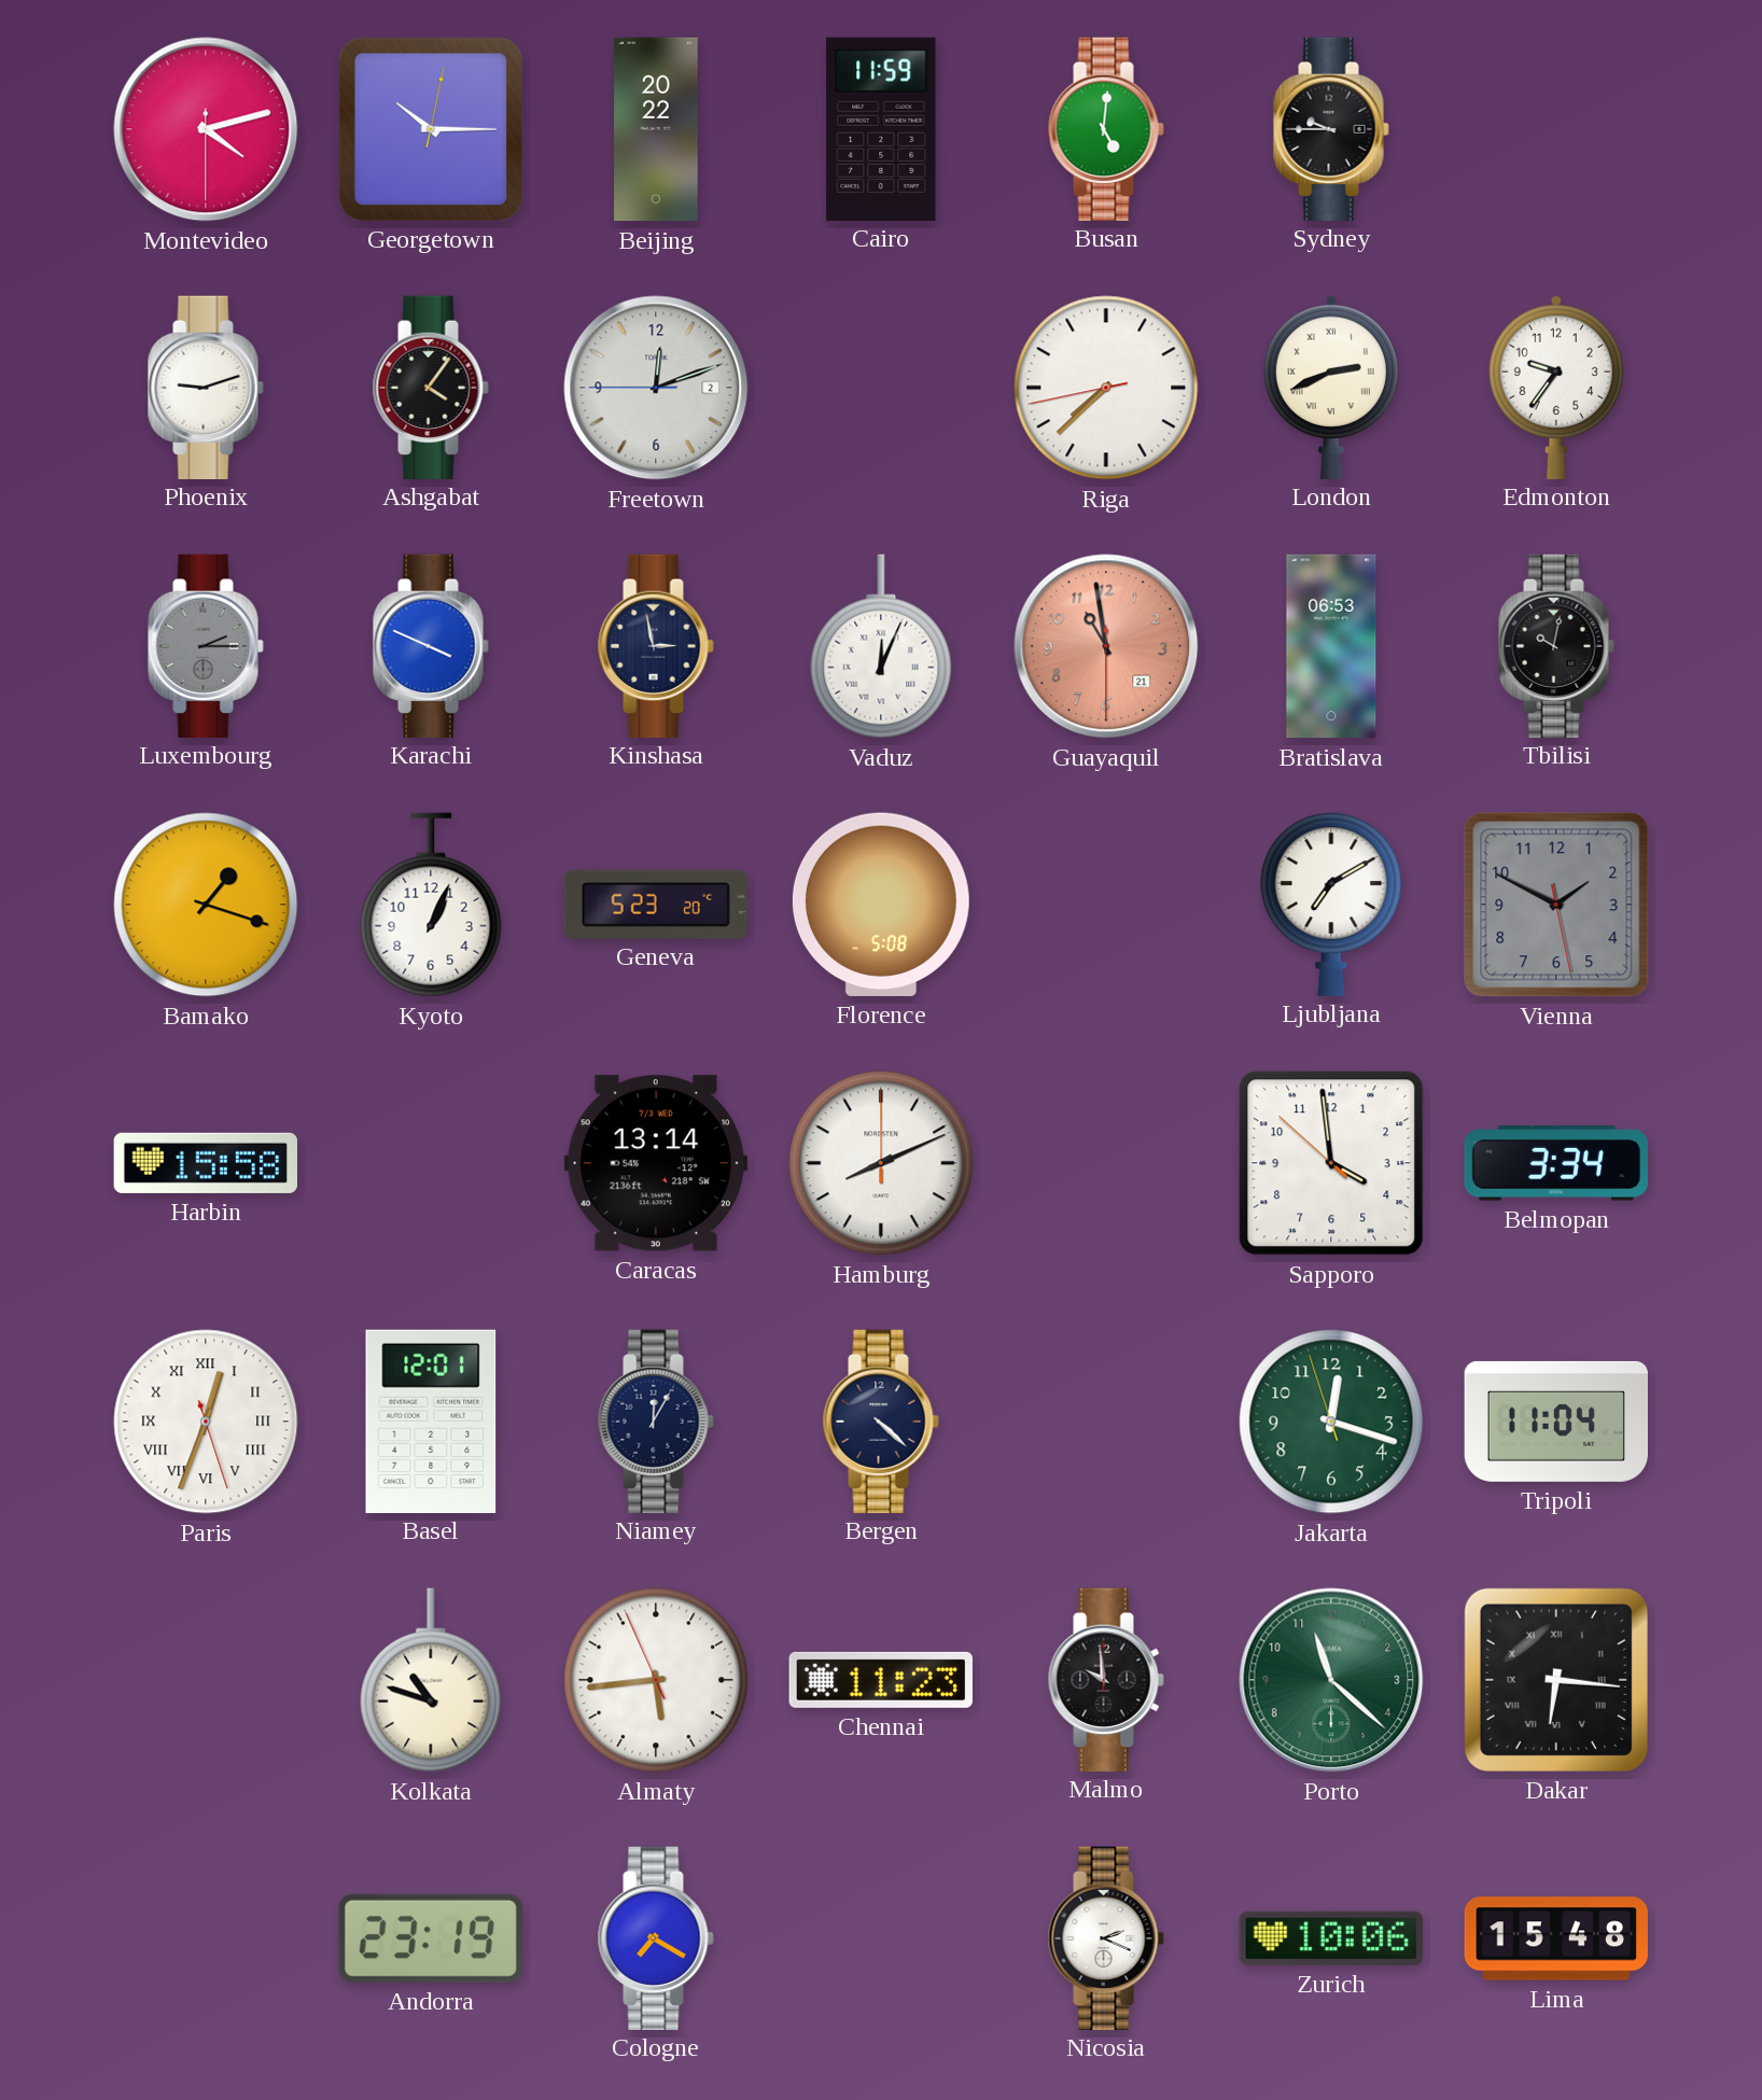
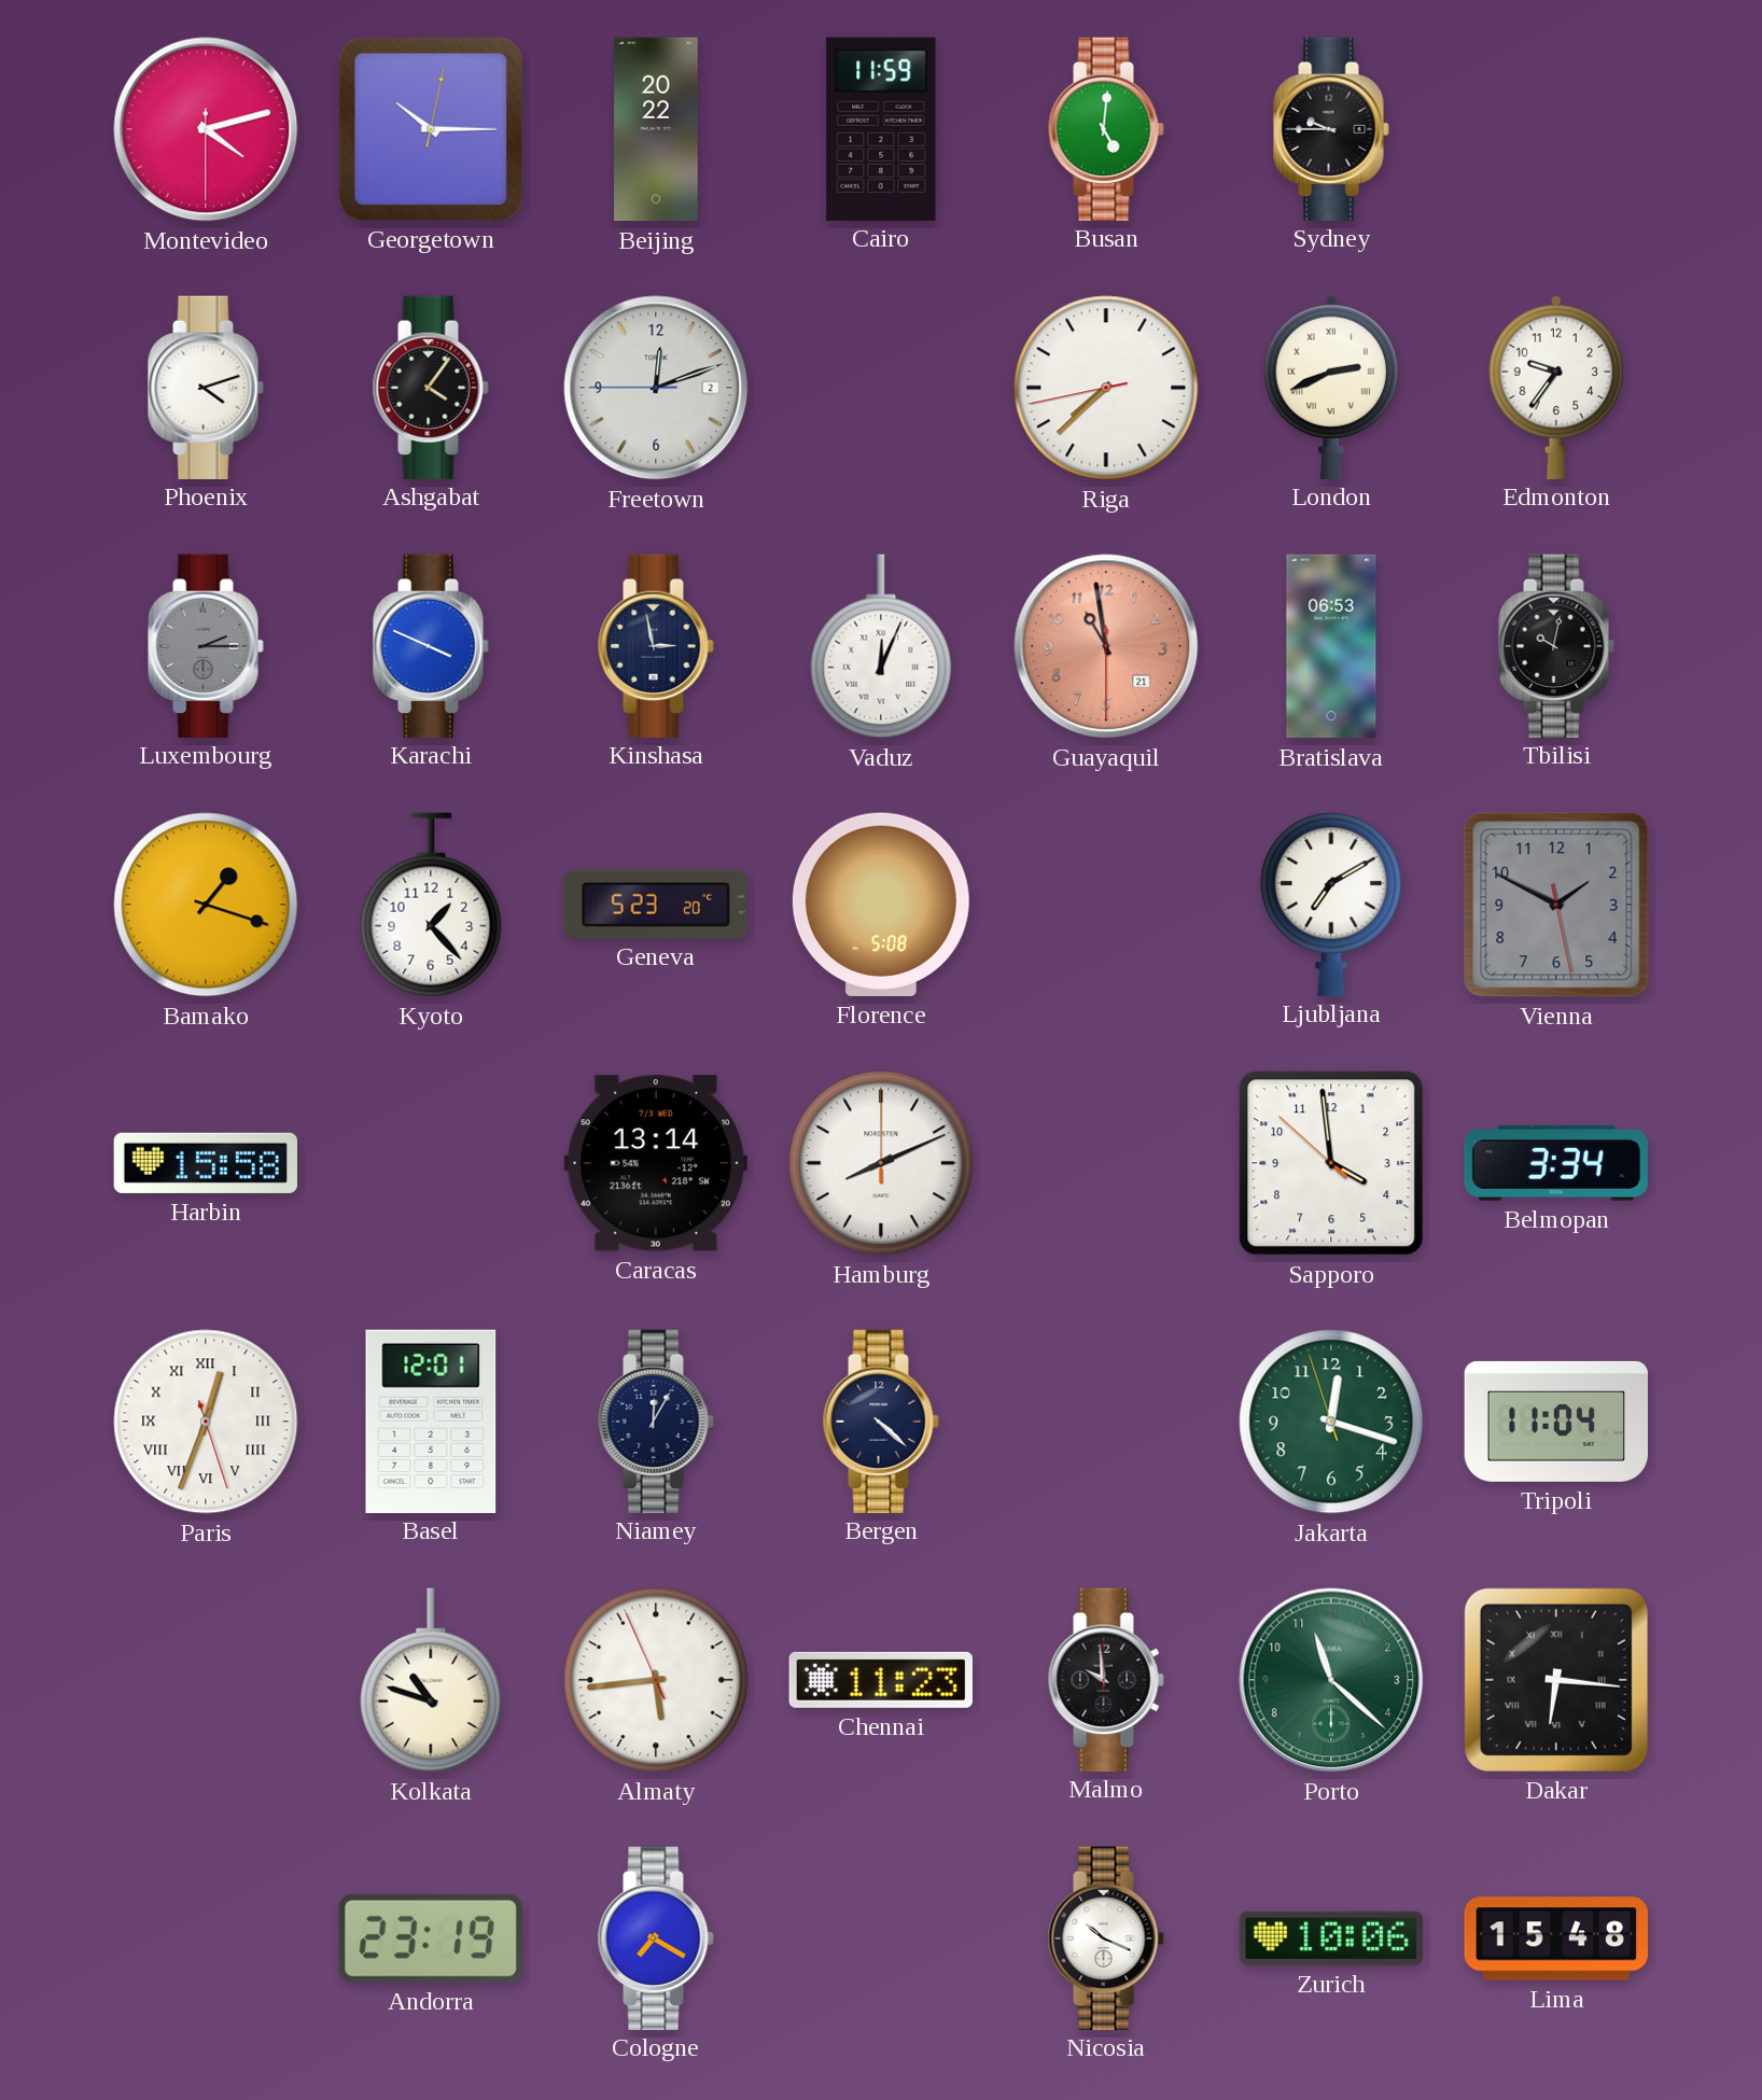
Phoenix: 9:12 -> 4:12
Kyoto: 1:04 -> 1:23
Nicosia: 2:19 -> 10:19
